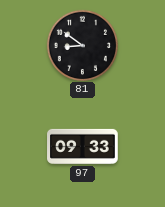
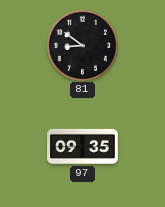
97: 09:33 -> 09:35
